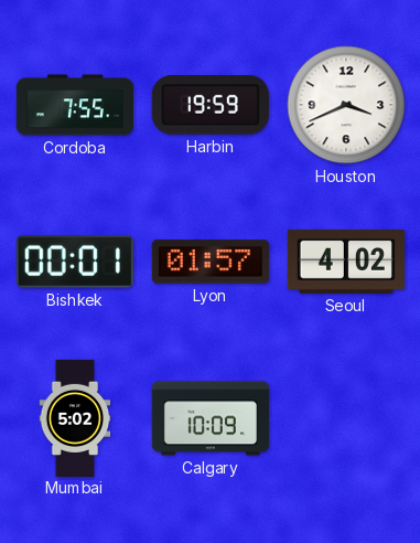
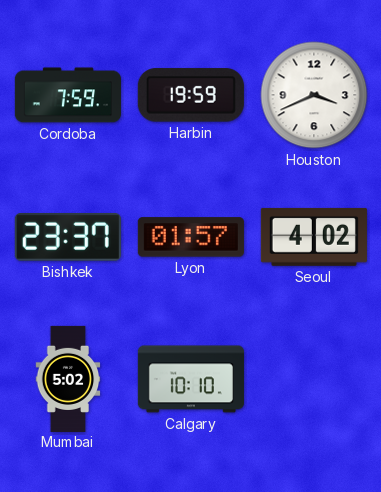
Cordoba: 7:55 -> 7:59
Bishkek: 00:01 -> 23:37
Calgary: 10:09 -> 10:10
